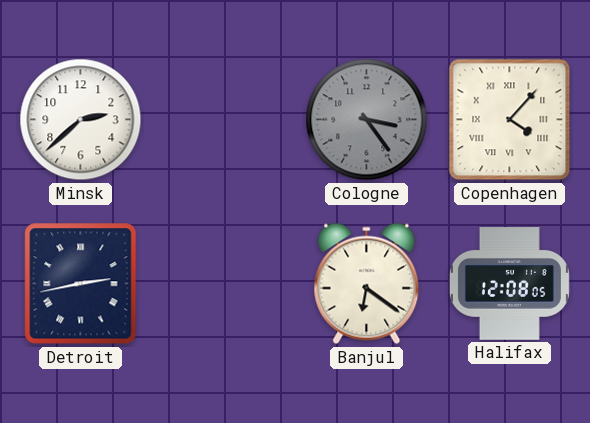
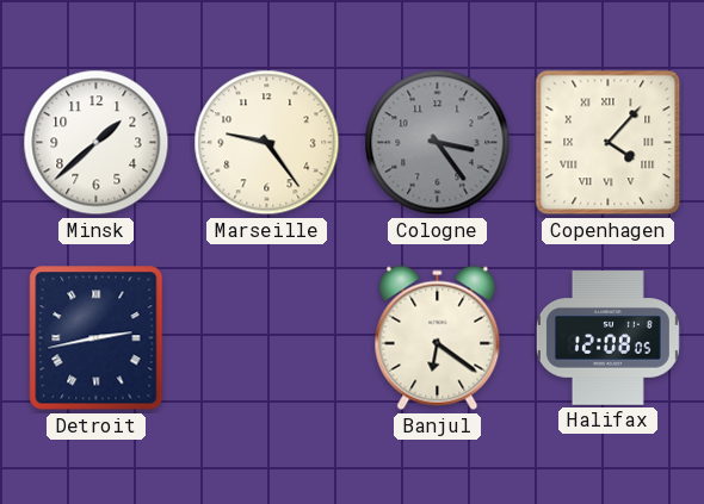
Minsk: 2:38 -> 1:38
Marseille: none -> 9:24
